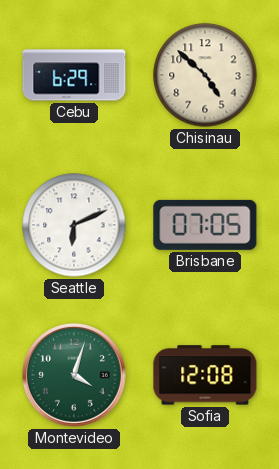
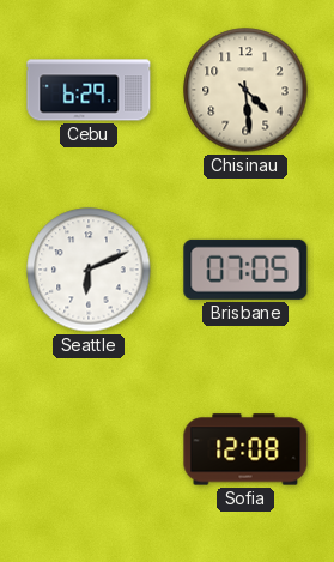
Chisinau: 4:52 -> 4:29
Montevideo: 4:03 -> none
